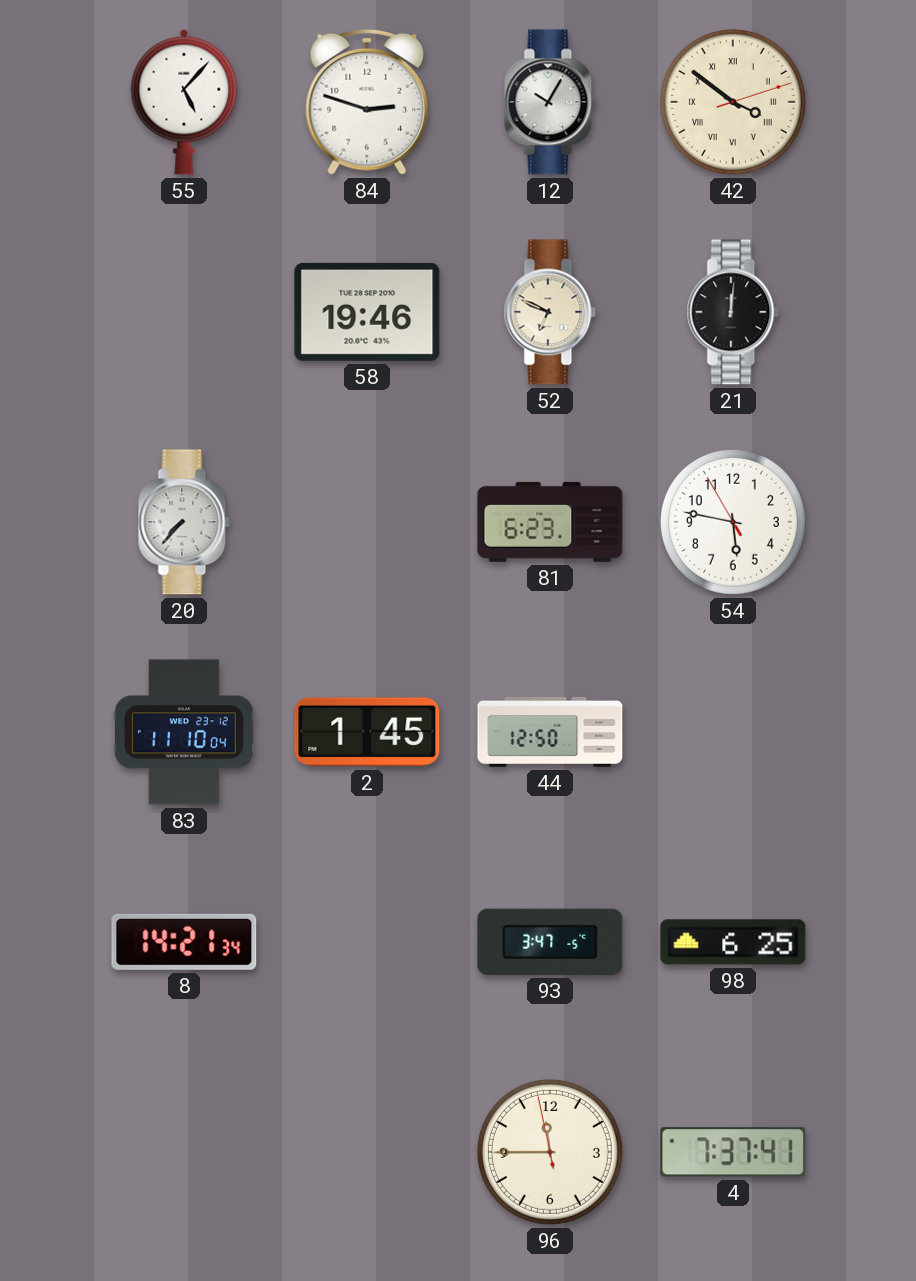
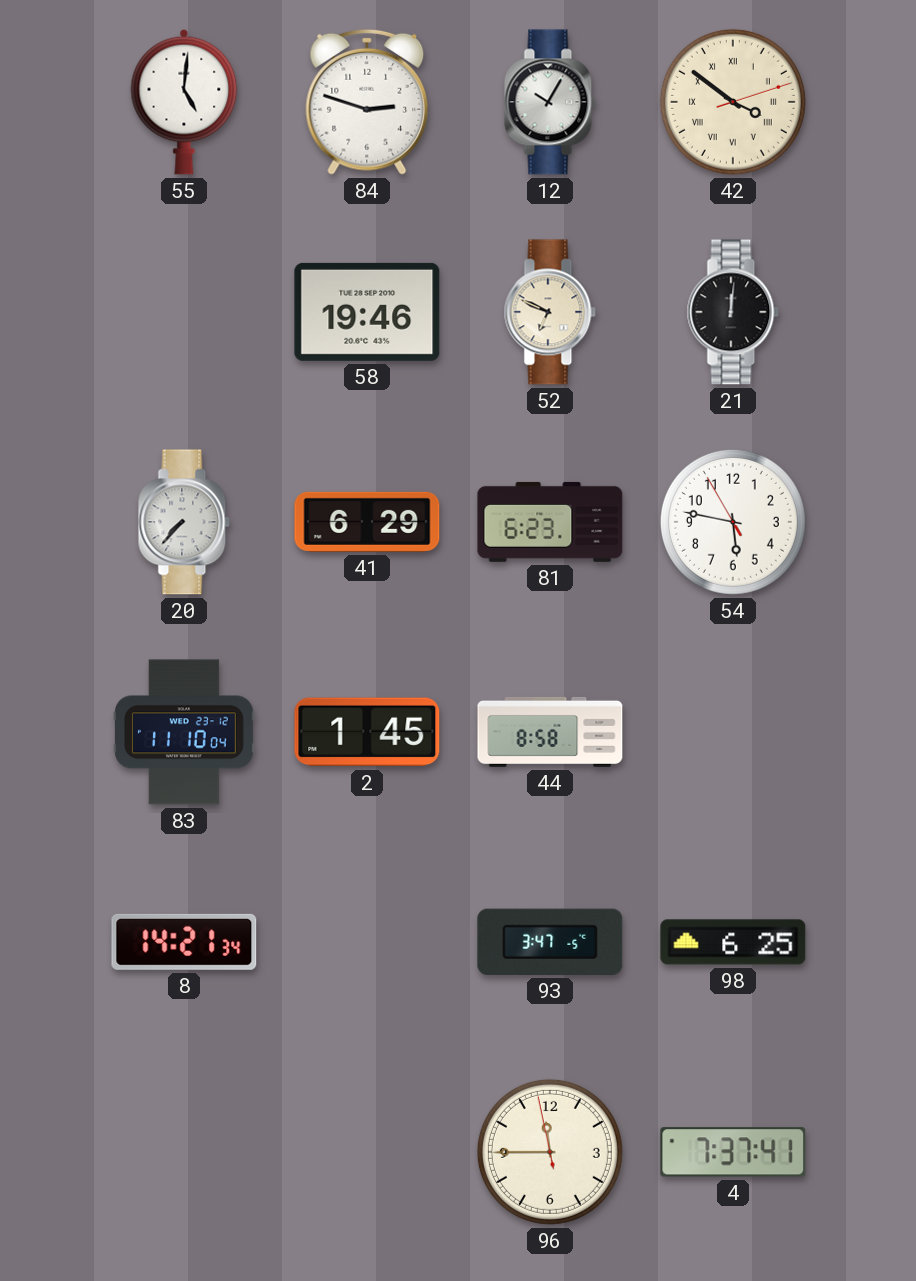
55: 5:07 -> 5:01
41: none -> 6:29
44: 12:50 -> 8:58
